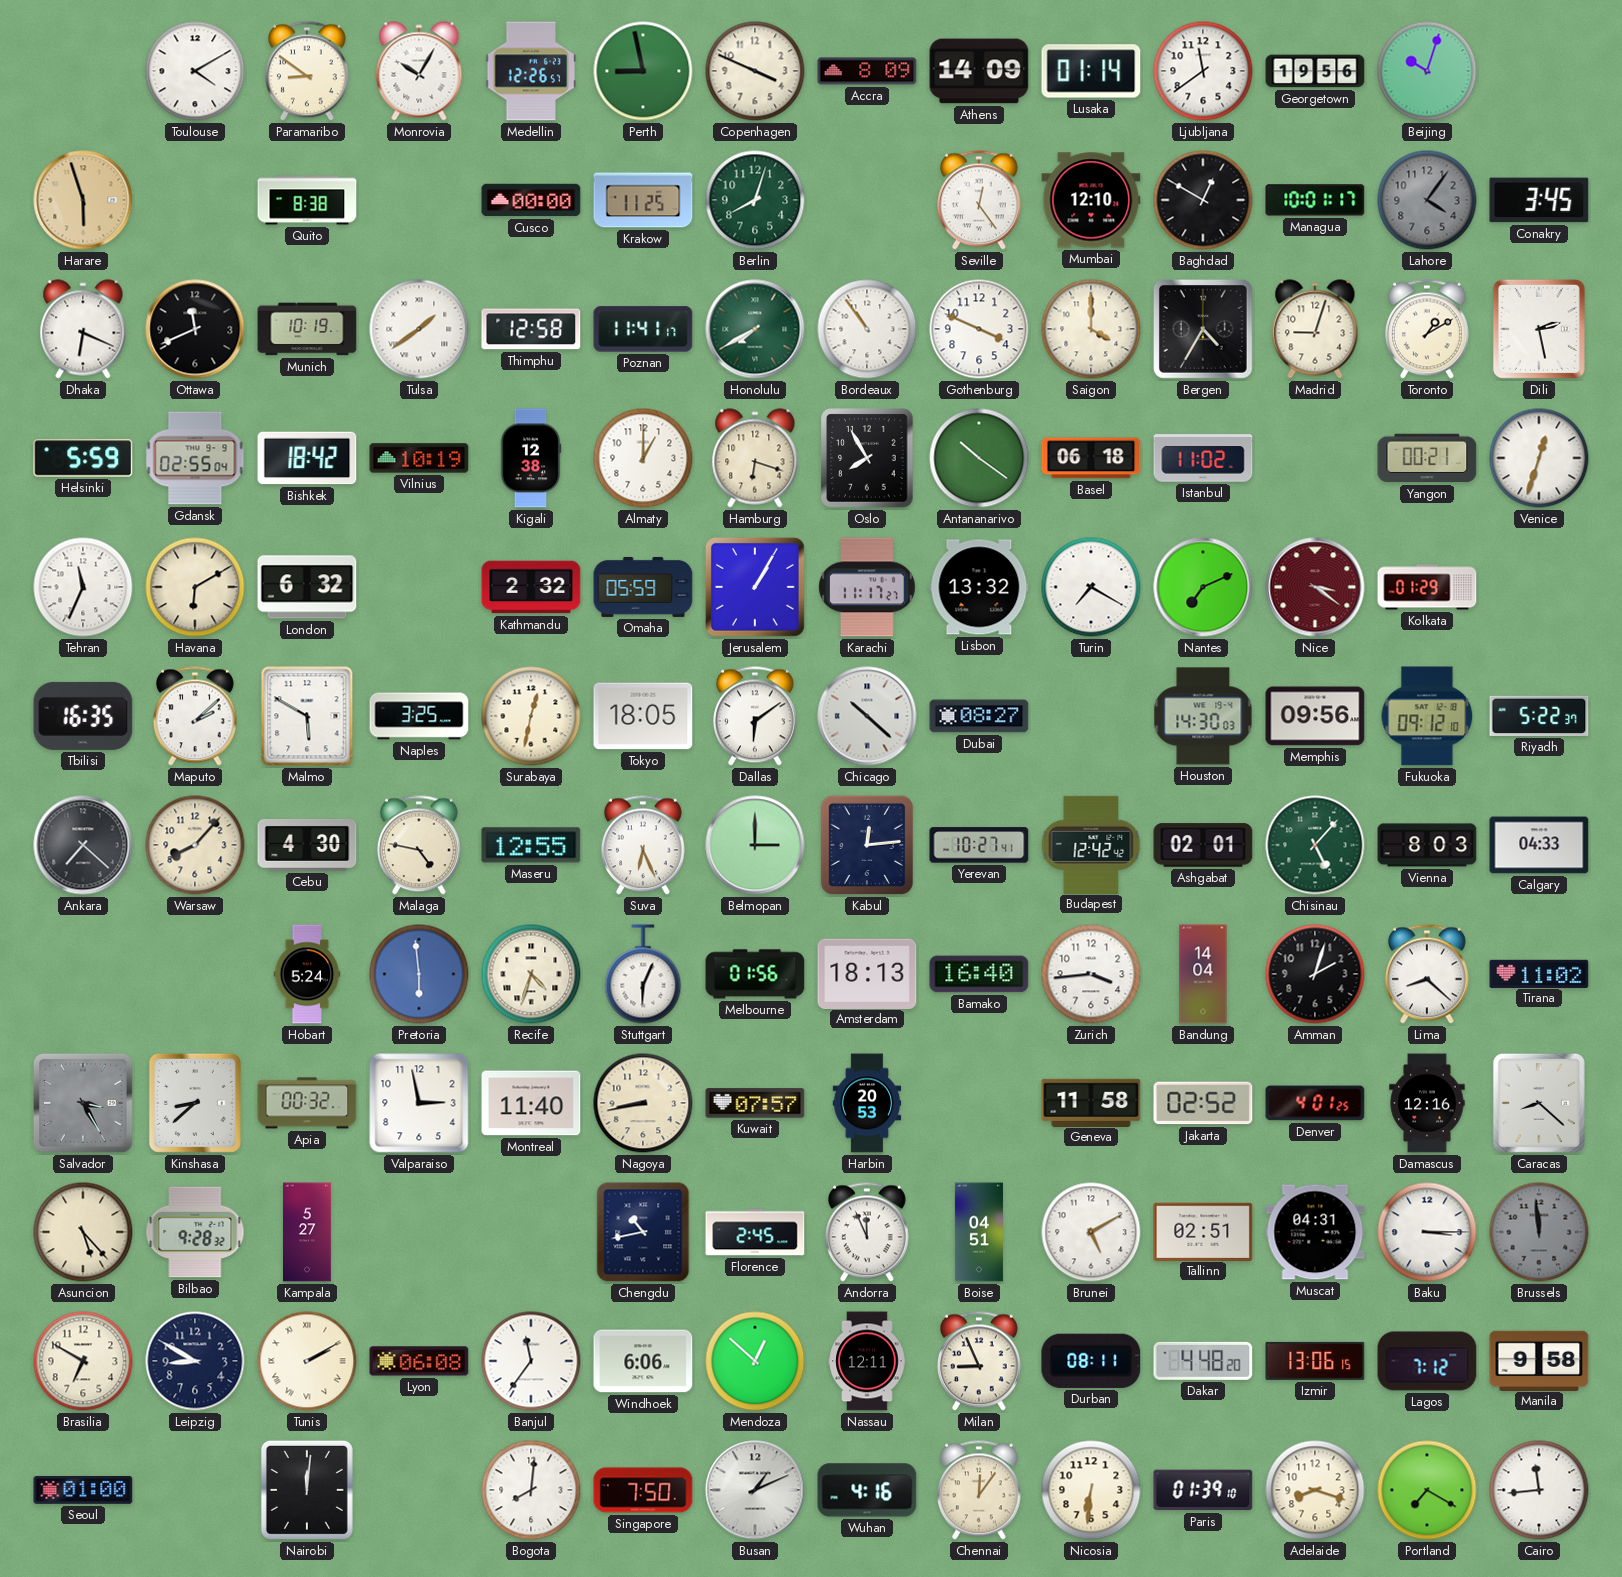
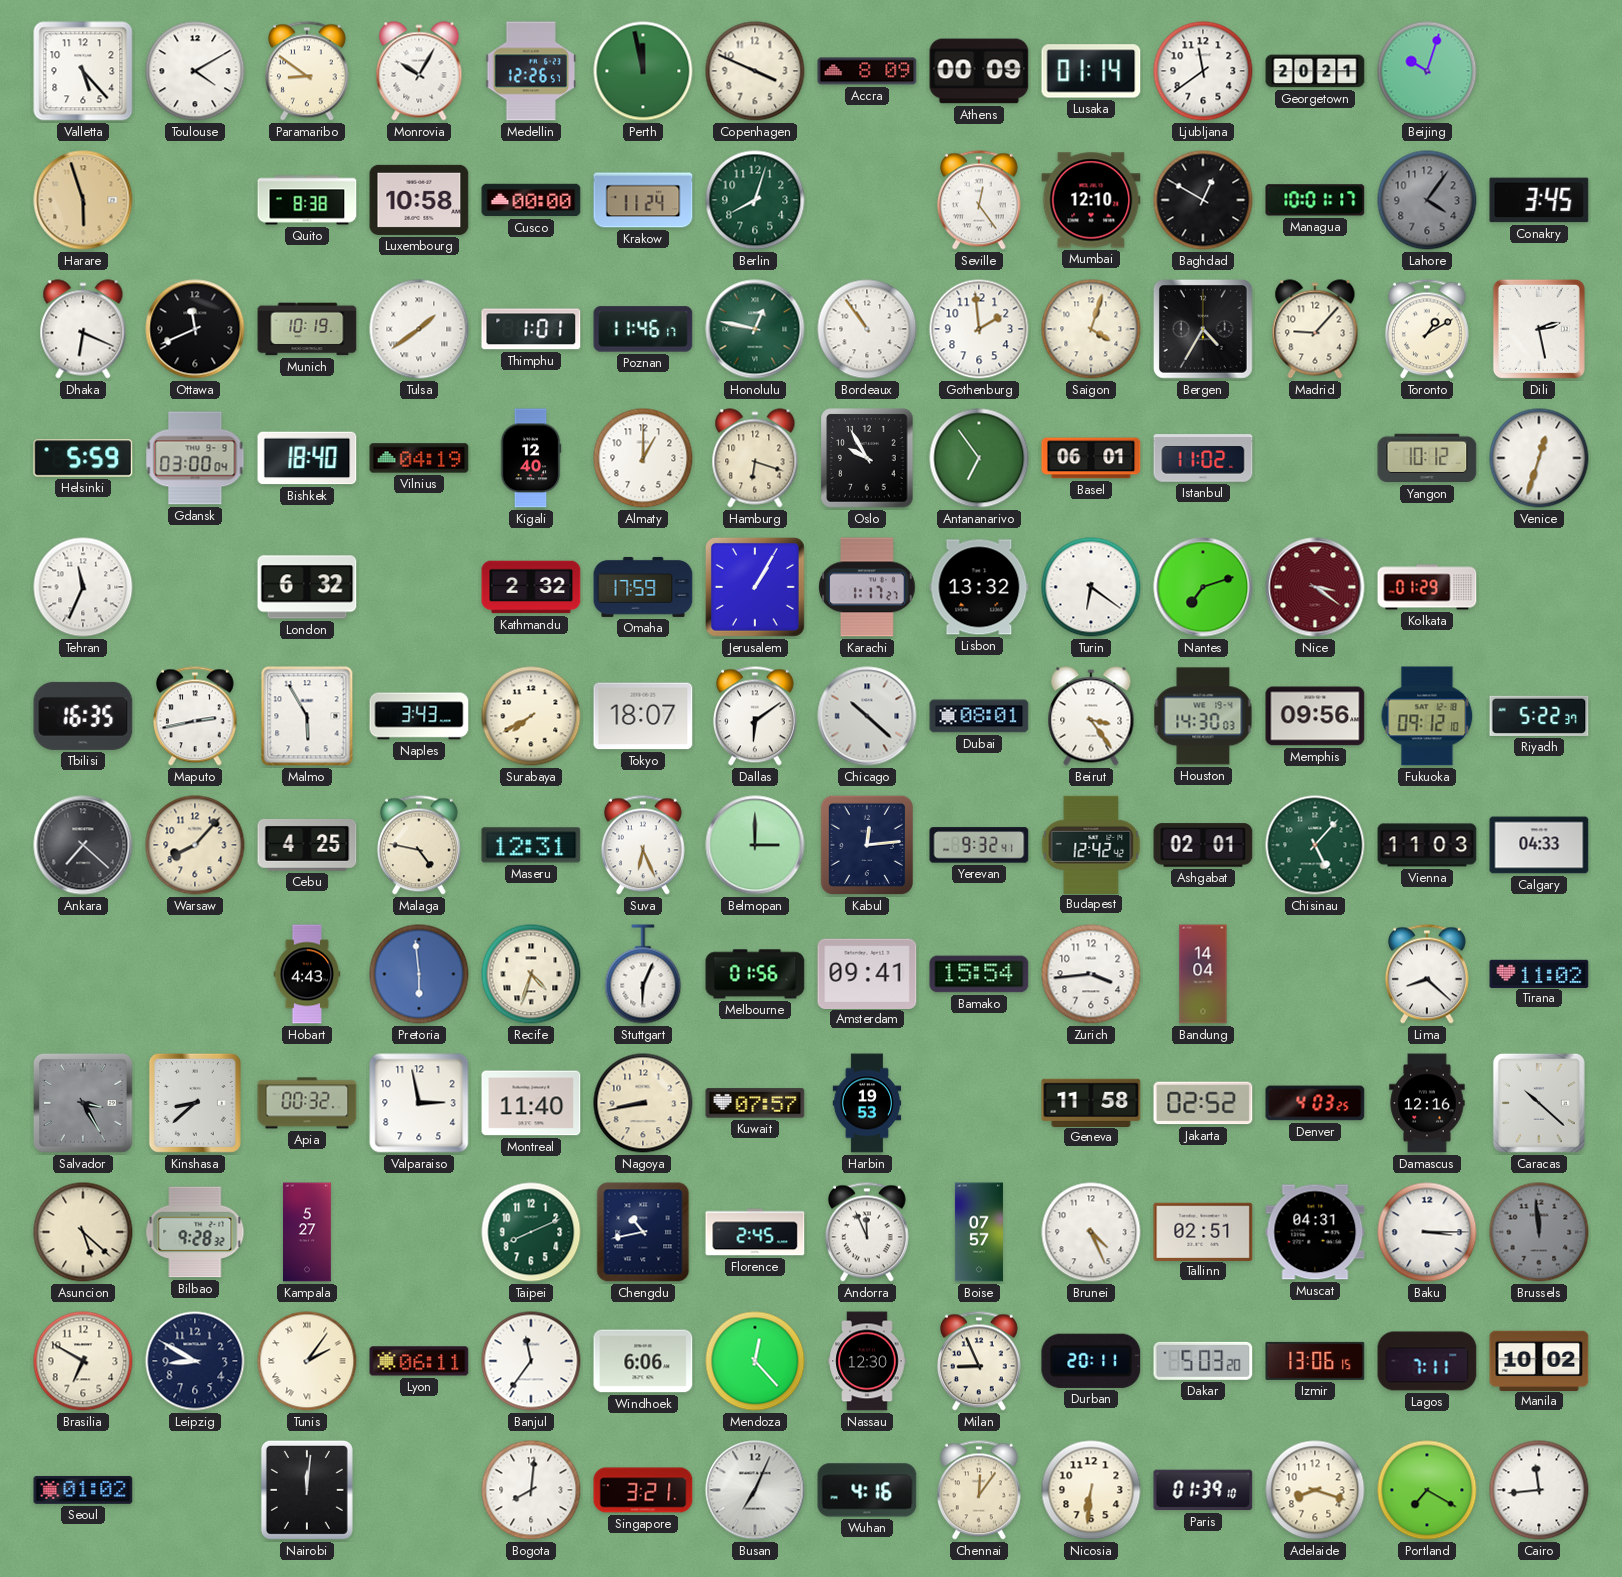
Valletta: none -> 5:23
Perth: 8:58 -> 11:58
Athens: 14:09 -> 00:09
Georgetown: 19:56 -> 20:21
Luxembourg: none -> 10:58
Krakow: 11:25 -> 11:24
Thimphu: 12:58 -> 1:01
Poznan: 11:41 -> 11:46
Honolulu: 7:40 -> 12:47
Gothenburg: 3:49 -> 1:59
Saigon: 4:00 -> 4:03
Madrid: 9:03 -> 9:07
Gdansk: 02:55 -> 03:00
Bishkek: 18:42 -> 18:40
Vilnius: 10:19 -> 04:19
Kigali: 12:38 -> 12:40
Oslo: 7:55 -> 9:55
Antananarivo: 10:21 -> 6:54
Basel: 06:18 -> 06:01
Yangon: 00:21 -> 10:12
Havana: 6:10 -> none
Omaha: 05:59 -> 17:59
Karachi: 11:17 -> 1:17
Turin: 7:20 -> 6:21
Nantes: 7:11 -> 7:12
Maputo: 2:08 -> 2:43
Malmo: 5:50 -> 5:55
Naples: 3:25 -> 3:43
Surabaya: 12:32 -> 7:40
Tokyo: 18:05 -> 18:07
Dubai: 08:27 -> 08:01
Beirut: none -> 3:24
Cebu: 4:30 -> 4:25
Maseru: 12:55 -> 12:31
Yerevan: 10:27 -> 9:32
Vienna: 8:03 -> 11:03
Hobart: 5:24 -> 4:43
Amsterdam: 18:13 -> 09:41
Bamako: 16:40 -> 15:54
Amman: 2:03 -> none
Harbin: 20:53 -> 19:53
Denver: 4:01 -> 4:03
Caracas: 8:22 -> 10:22
Asuncion: 5:23 -> 5:22
Taipei: none -> 8:11
Boise: 04:51 -> 07:57
Brunei: 5:10 -> 4:26
Tunis: 2:10 -> 2:06
Lyon: 06:08 -> 06:11
Mendoza: 12:52 -> 12:23
Nassau: 12:11 -> 12:30
Durban: 08:11 -> 20:11
Dakar: 4:48 -> 5:03
Lagos: 7:12 -> 7:11
Manila: 9:58 -> 10:02
Seoul: 01:00 -> 01:02
Singapore: 7:50 -> 3:21
Busan: 1:11 -> 7:04
